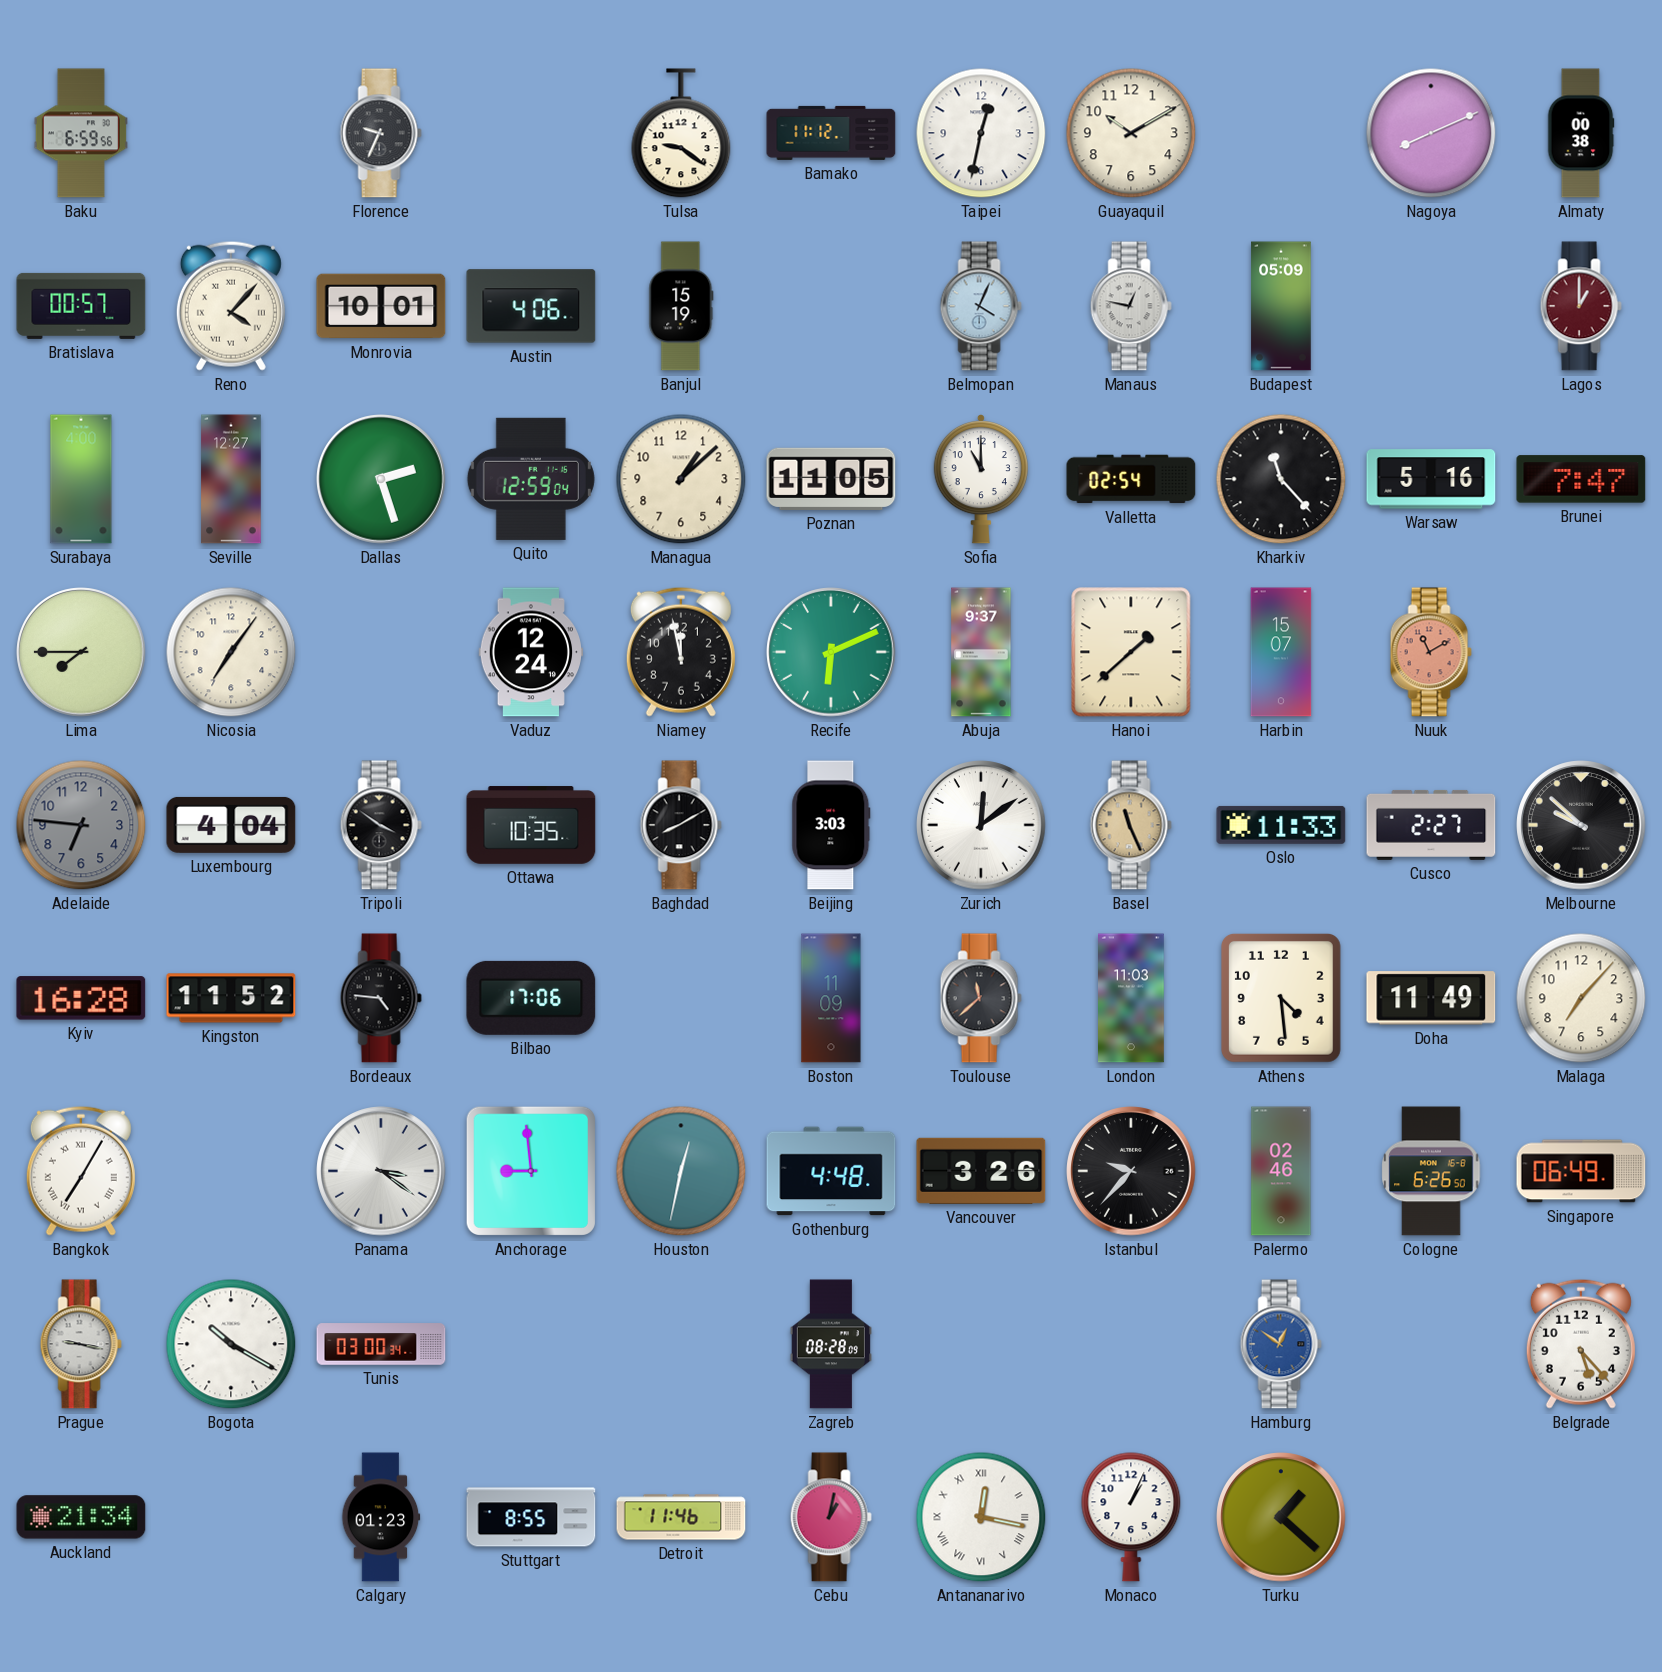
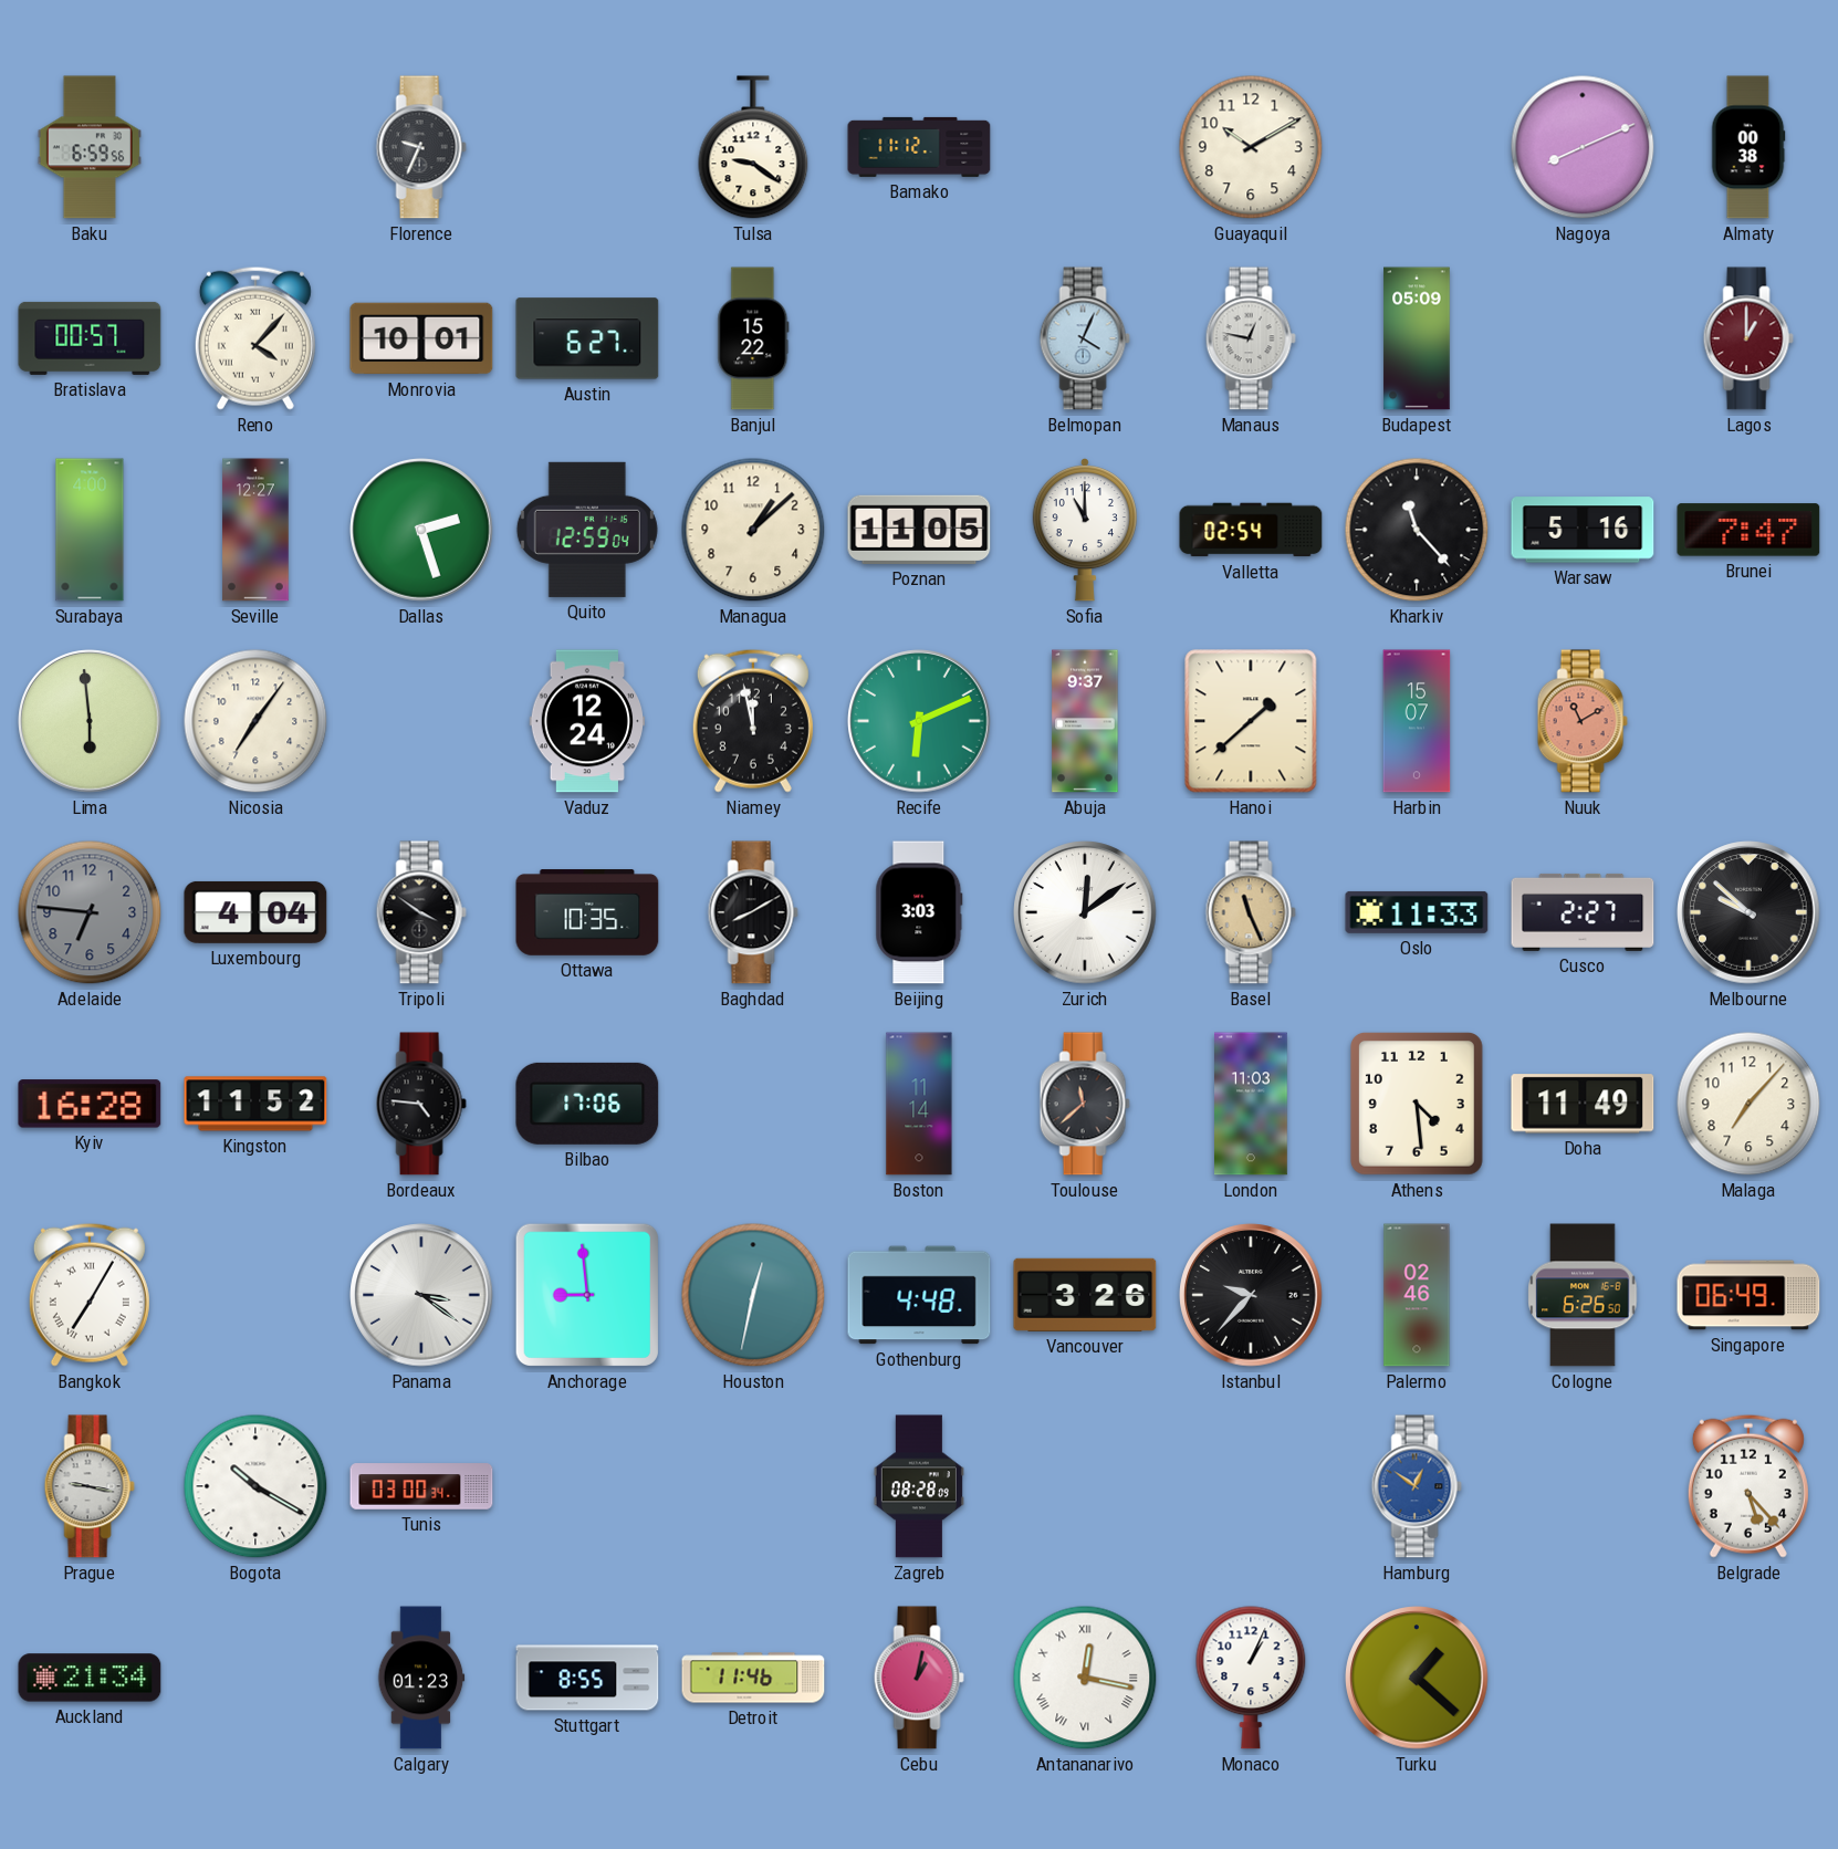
Taipei: 12:32 -> none
Austin: 4:06 -> 6:27
Banjul: 15:19 -> 15:22
Lima: 7:45 -> 5:59
Boston: 11:09 -> 11:14
